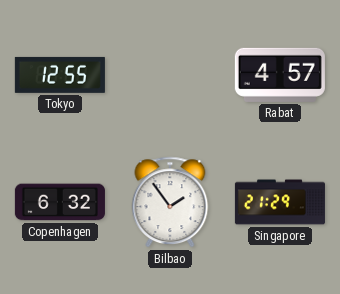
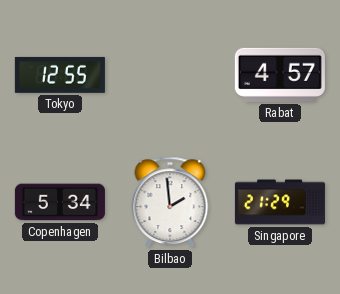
Copenhagen: 6:32 -> 5:34
Bilbao: 1:54 -> 1:59
